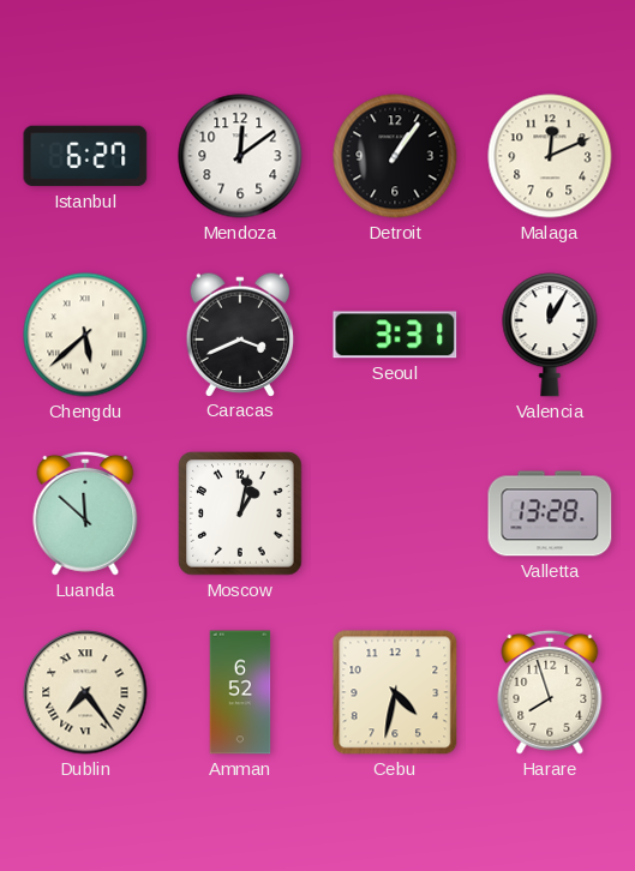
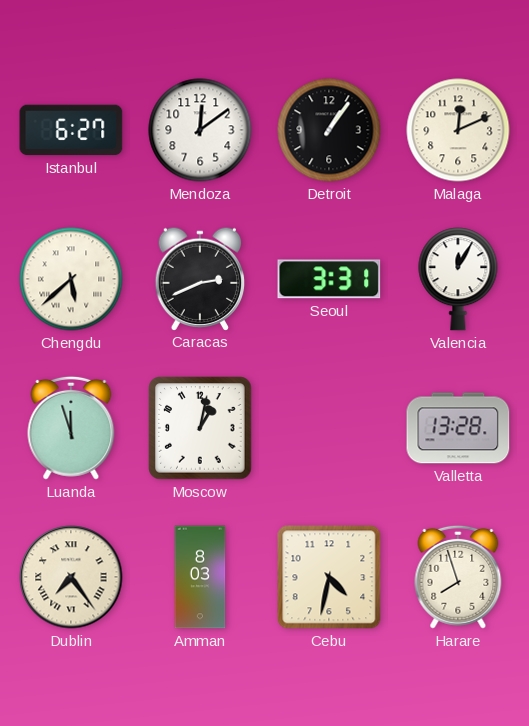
Caracas: 3:41 -> 2:41
Luanda: 11:52 -> 11:57
Amman: 6:52 -> 8:03
